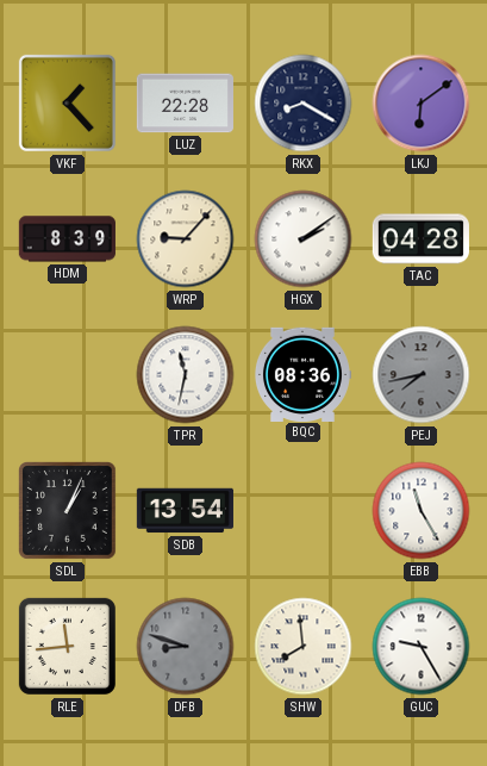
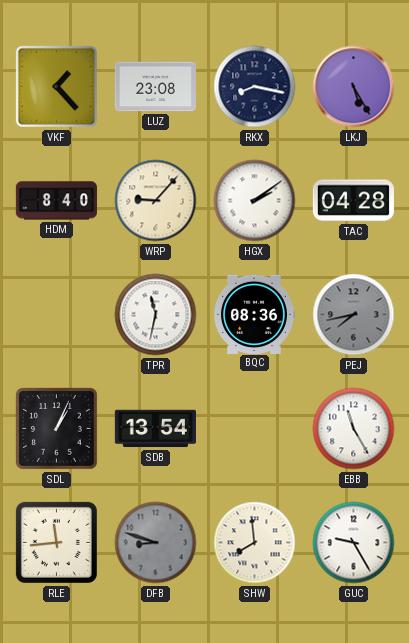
LUZ: 22:28 -> 23:08
RKX: 8:20 -> 8:17
LKJ: 6:09 -> 5:25
HDM: 8:39 -> 8:40
